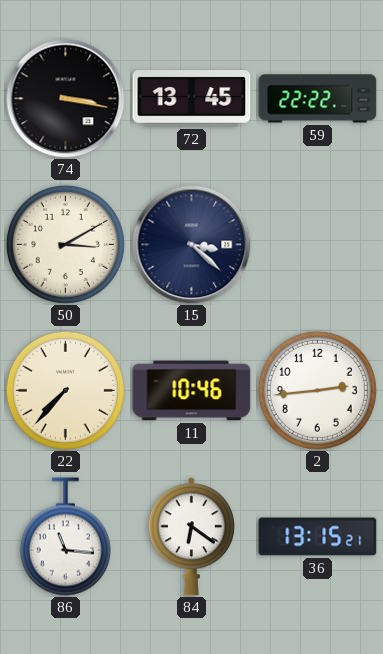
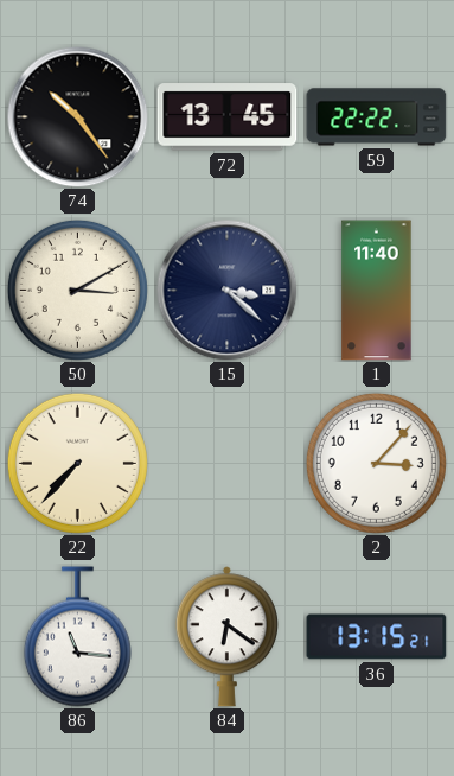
74: 3:17 -> 10:24
1: none -> 11:40
11: 10:46 -> none
2: 2:44 -> 3:07
